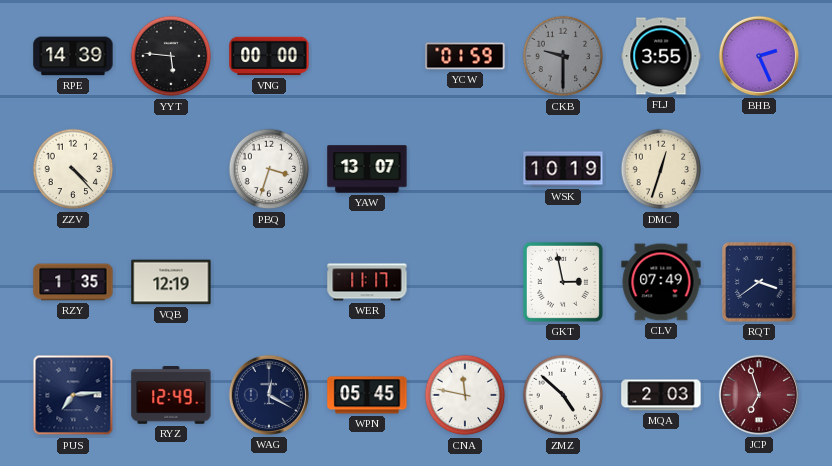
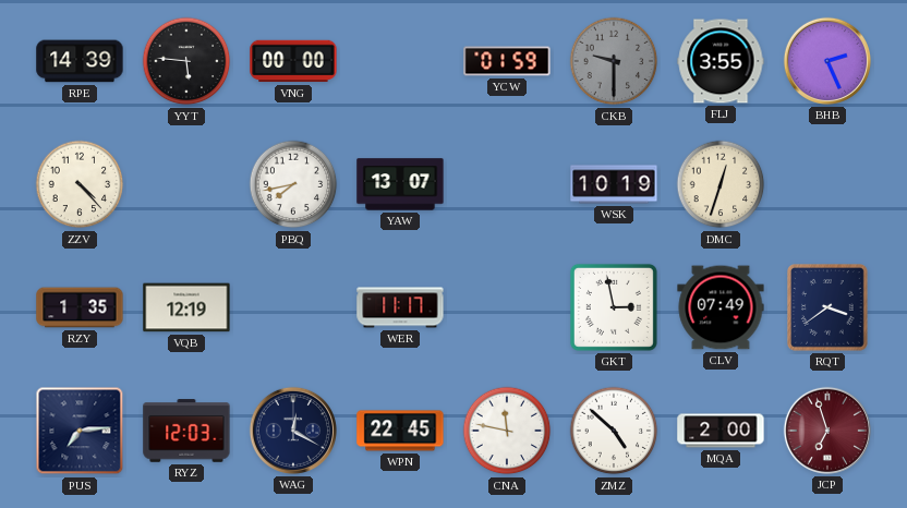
PBQ: 3:33 -> 7:43
RYZ: 12:49 -> 12:03
WPN: 05:45 -> 22:45
MQA: 2:03 -> 2:00
